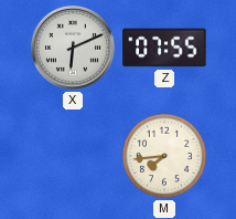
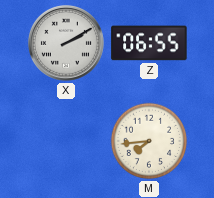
X: 6:11 -> 2:10
Z: 07:55 -> 06:55
